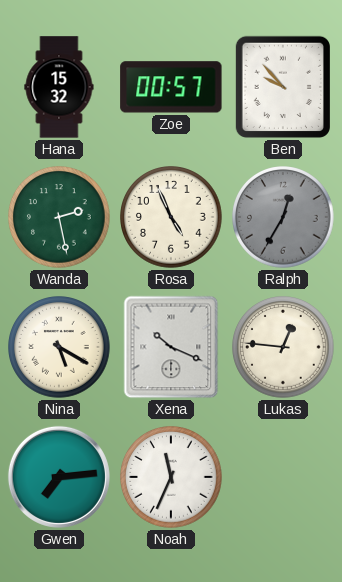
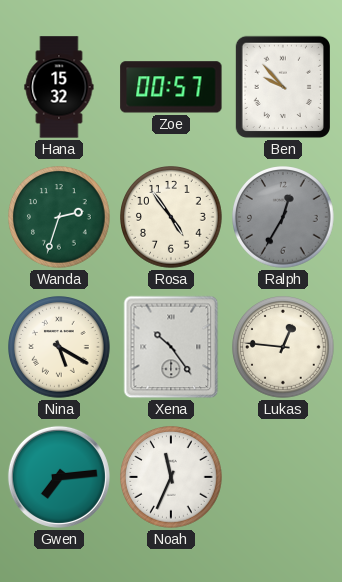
Wanda: 2:28 -> 2:33
Rosa: 4:56 -> 4:54
Xena: 10:19 -> 10:24
